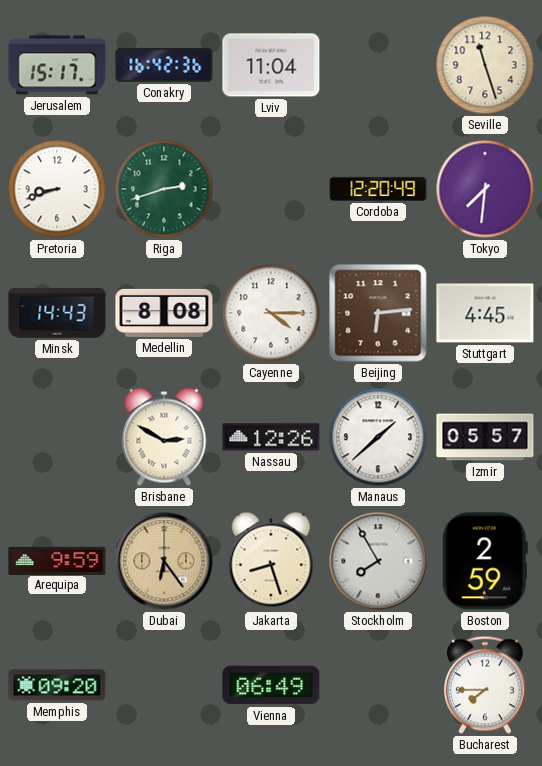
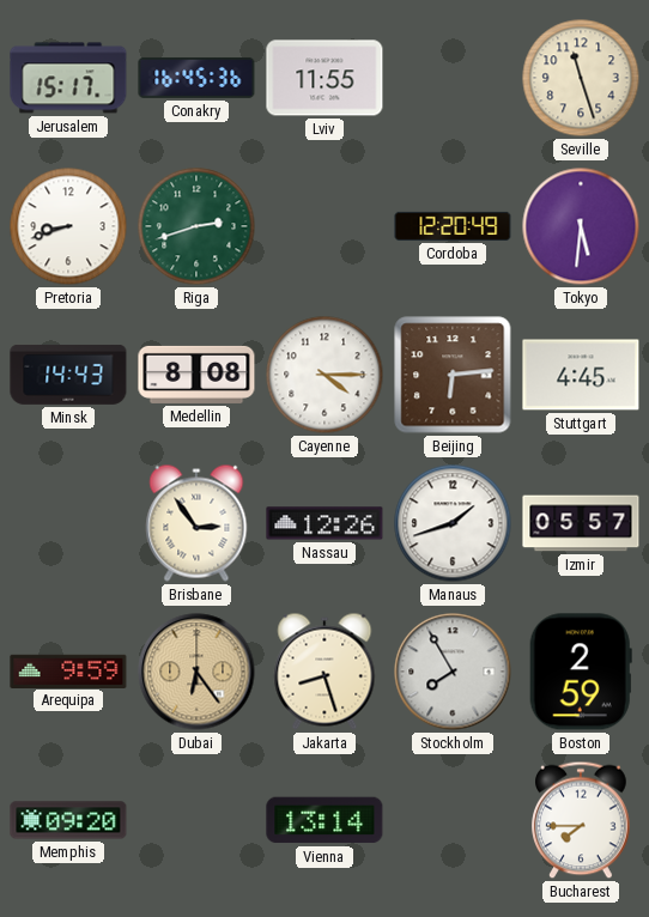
Conakry: 16:42 -> 16:45
Lviv: 11:04 -> 11:55
Tokyo: 7:31 -> 5:31
Brisbane: 2:50 -> 2:54
Manaus: 1:38 -> 1:42
Vienna: 06:49 -> 13:14
